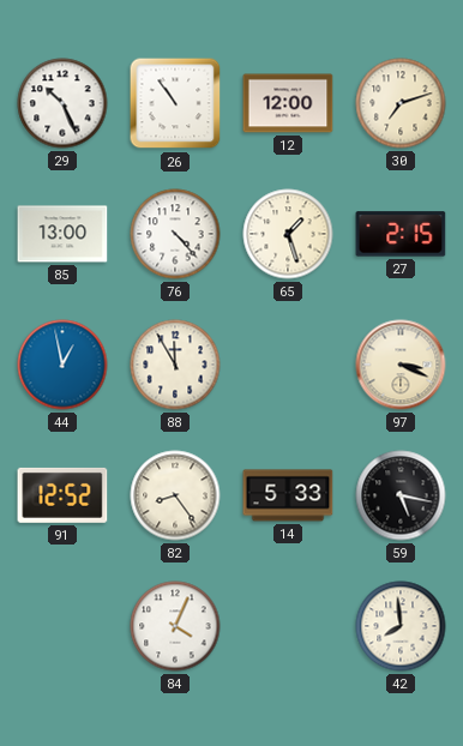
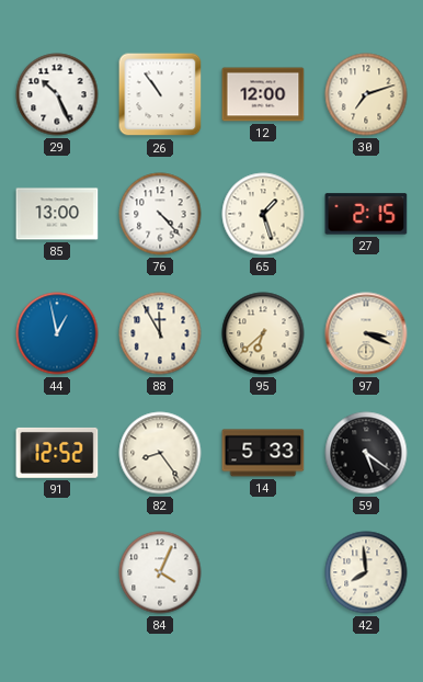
95: none -> 6:38
59: 5:17 -> 5:21
